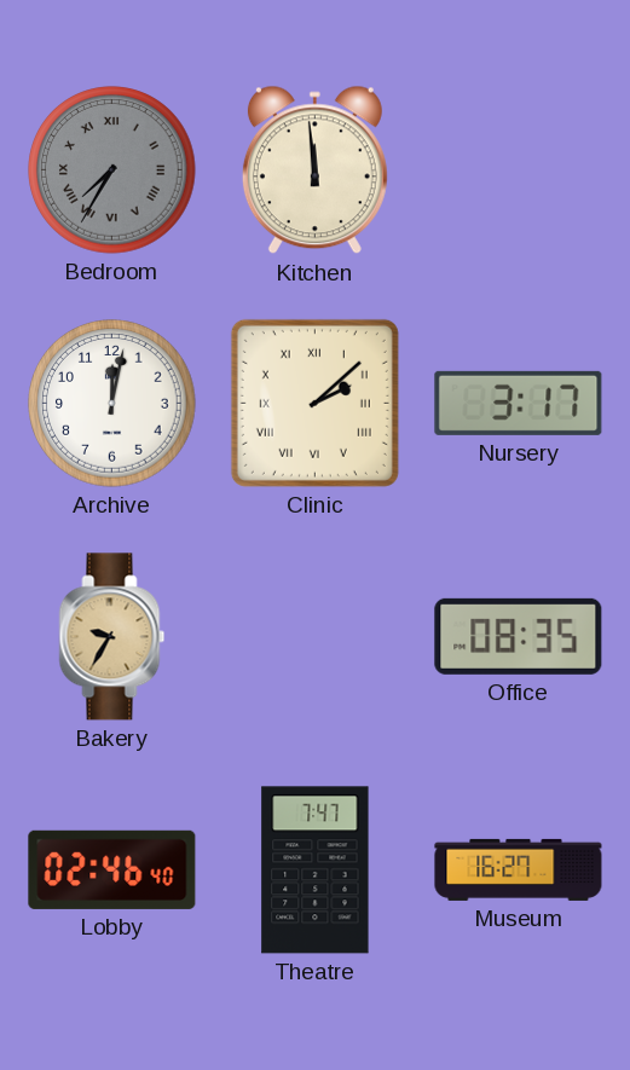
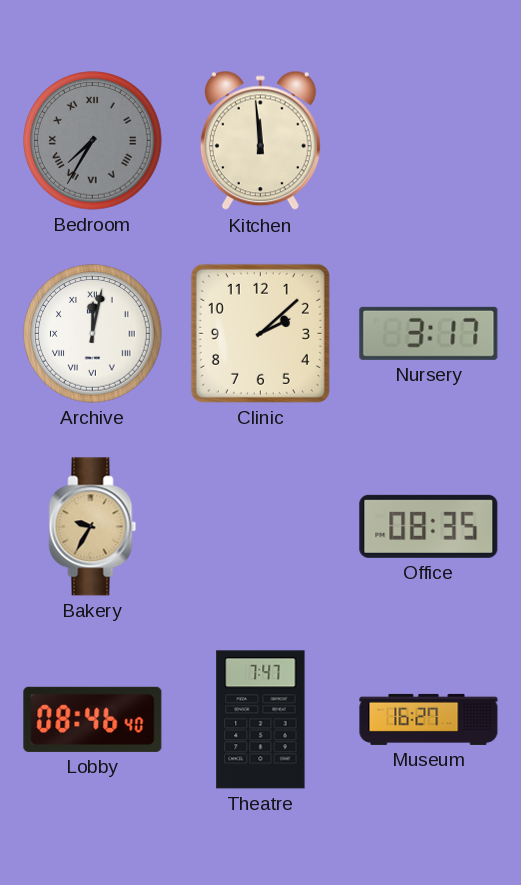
Archive numerals: Arabic -> Roman
Clinic numerals: Roman -> Arabic
Lobby: 02:46 -> 08:46
